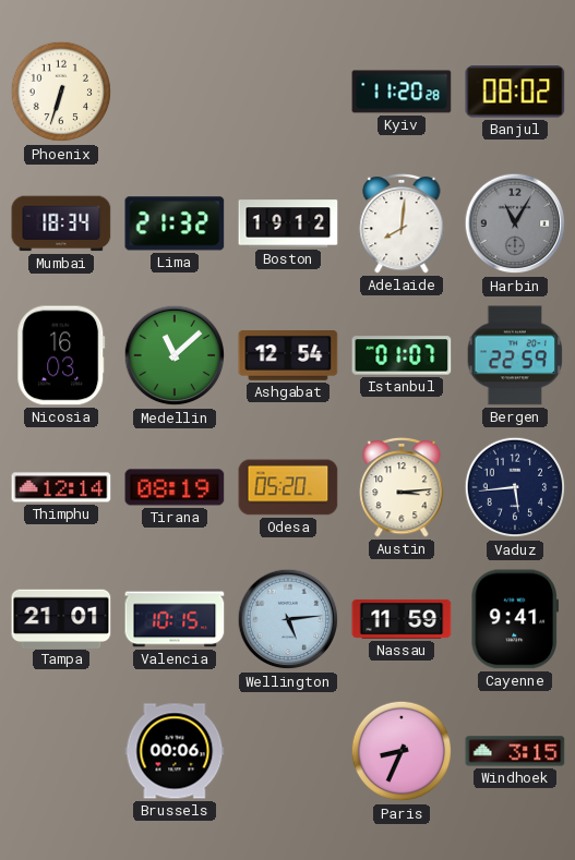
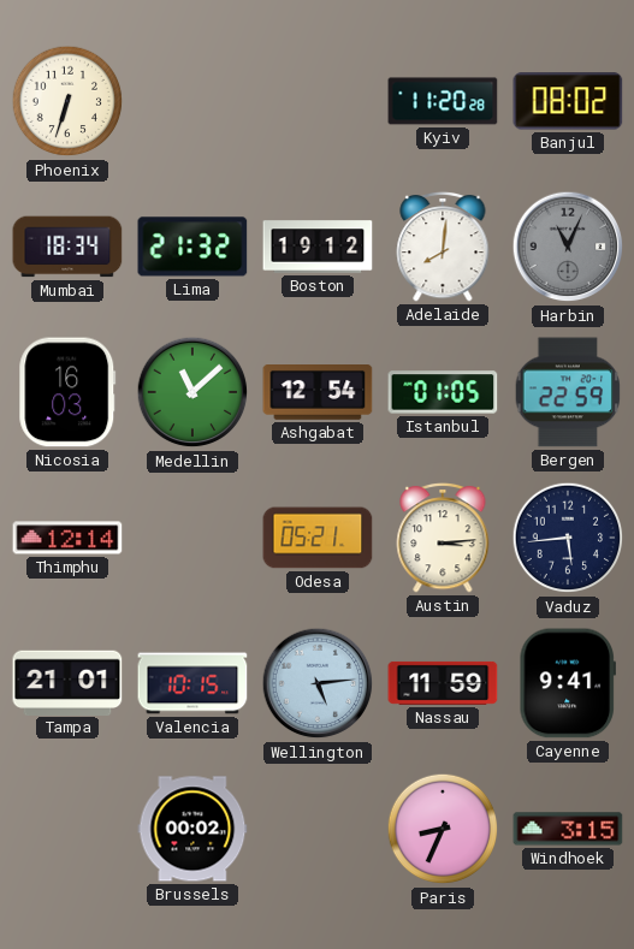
Harbin: 11:05 -> 11:04
Istanbul: 01:07 -> 01:05
Tirana: 08:19 -> none
Odesa: 05:20 -> 05:21
Brussels: 00:06 -> 00:02
